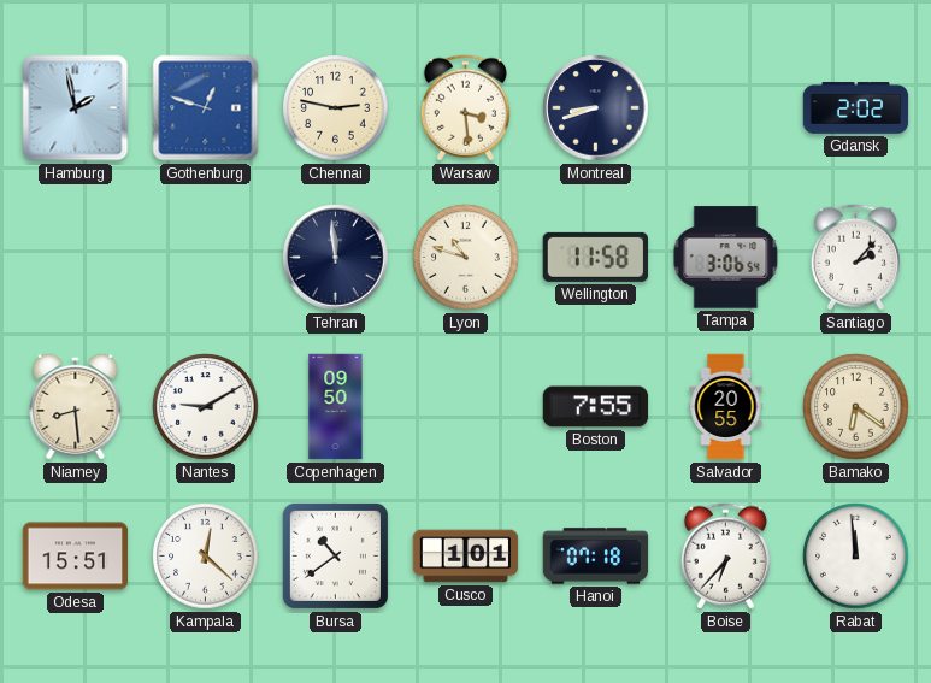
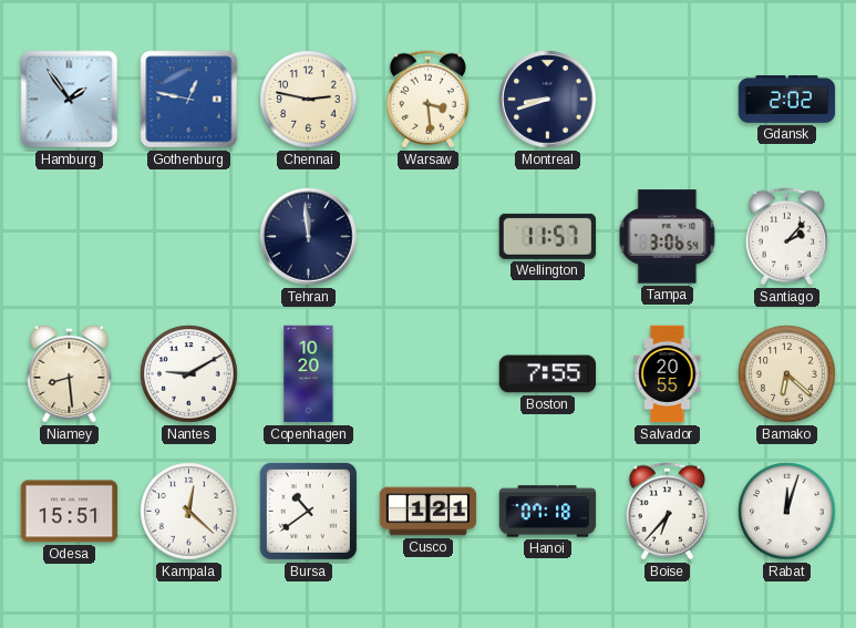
Hamburg: 1:58 -> 1:54
Gothenburg: 12:48 -> 12:47
Lyon: 10:48 -> none
Wellington: 11:58 -> 11:57
Copenhagen: 09:50 -> 10:20
Bamako: 6:21 -> 6:22
Cusco: 1:01 -> 1:21
Rabat: 11:59 -> 12:03
